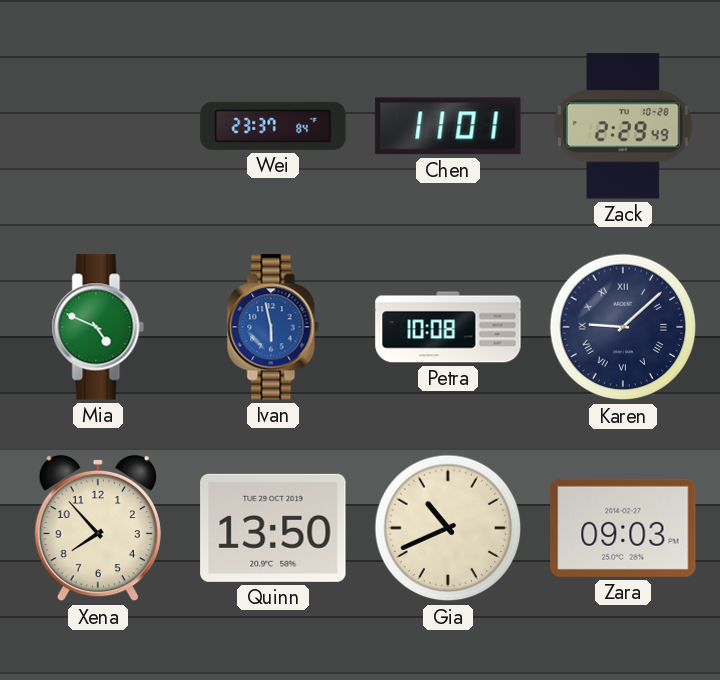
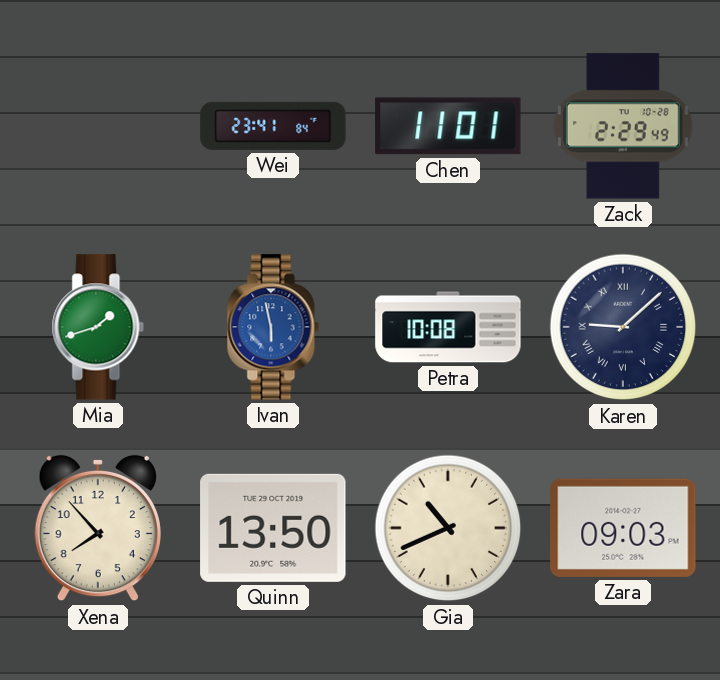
Wei: 23:37 -> 23:41
Mia: 4:49 -> 1:42
